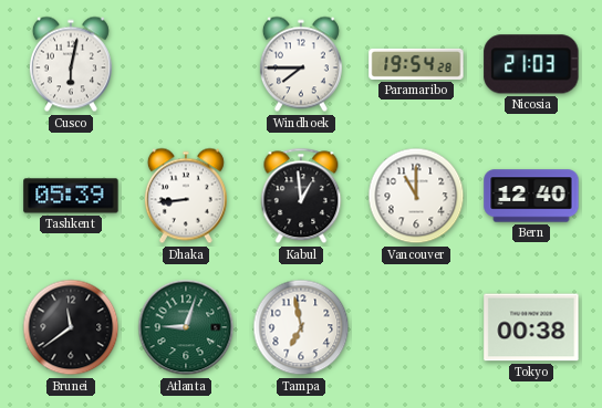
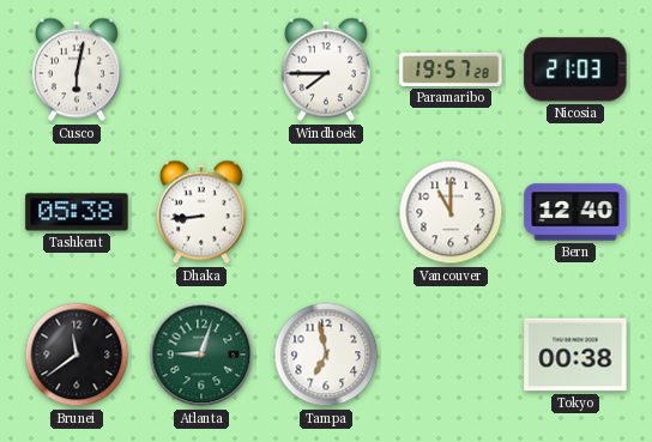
Paramaribo: 19:54 -> 19:57
Tashkent: 05:39 -> 05:38
Kabul: 12:59 -> none
